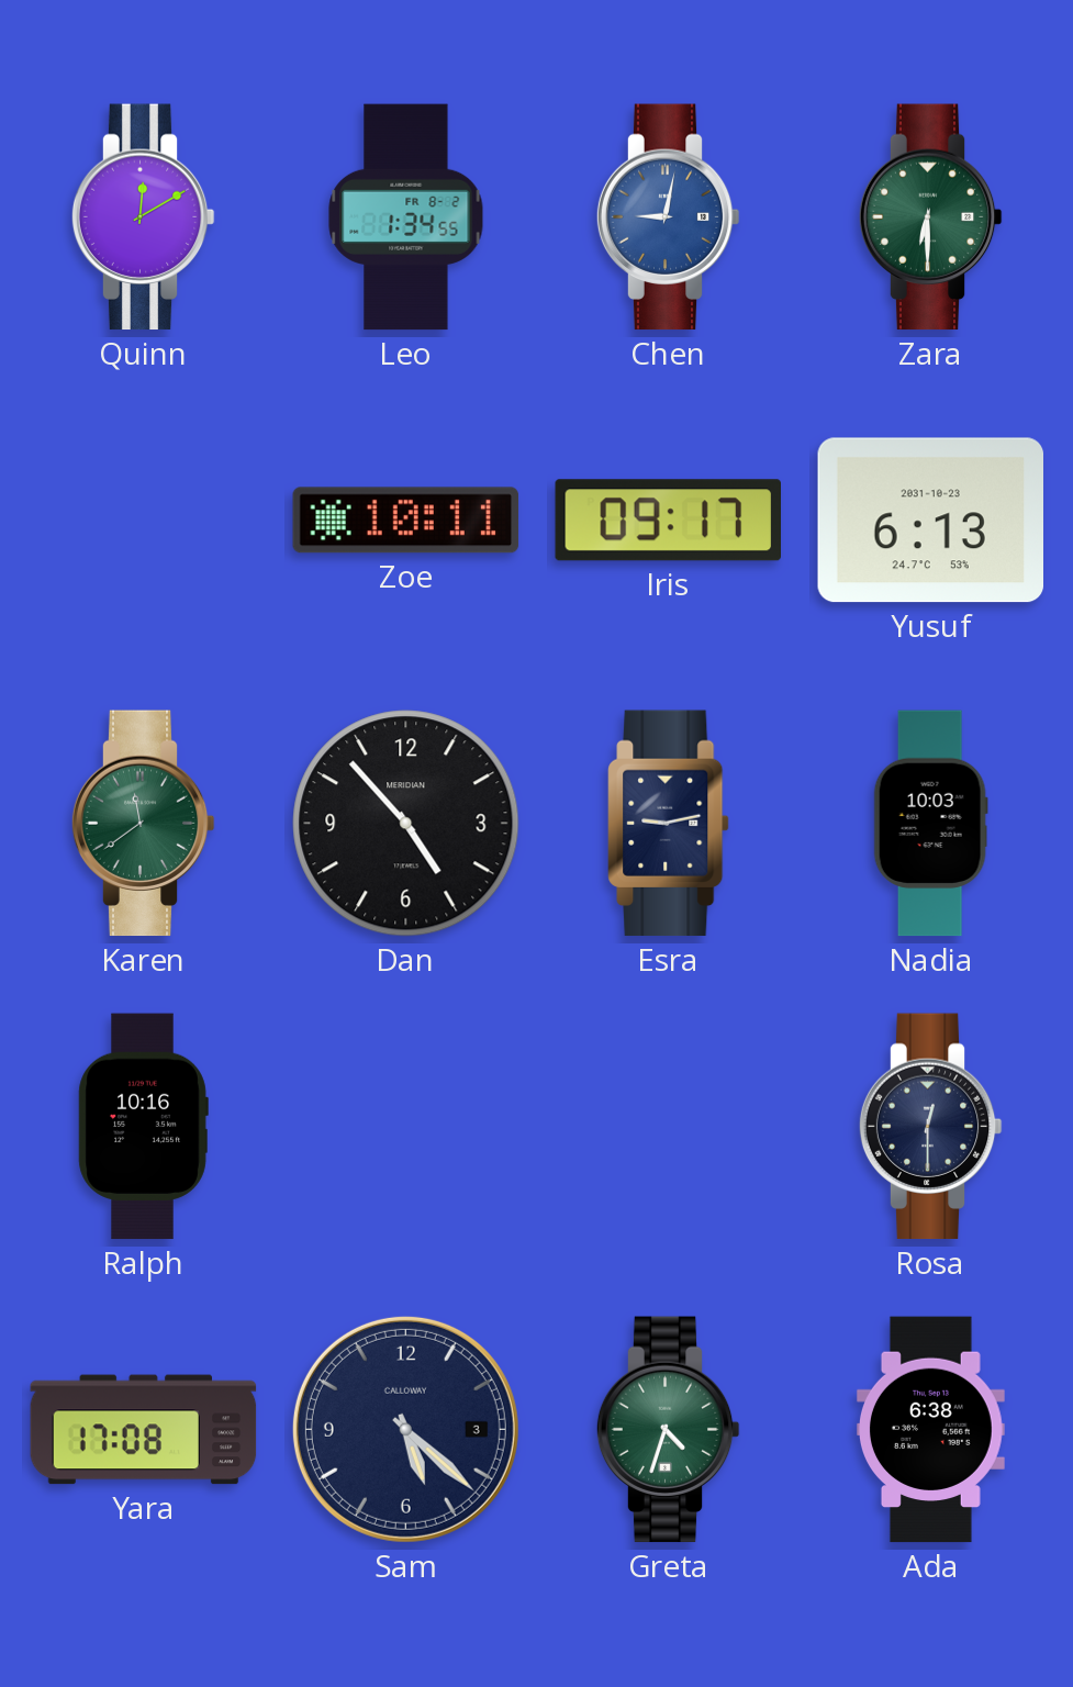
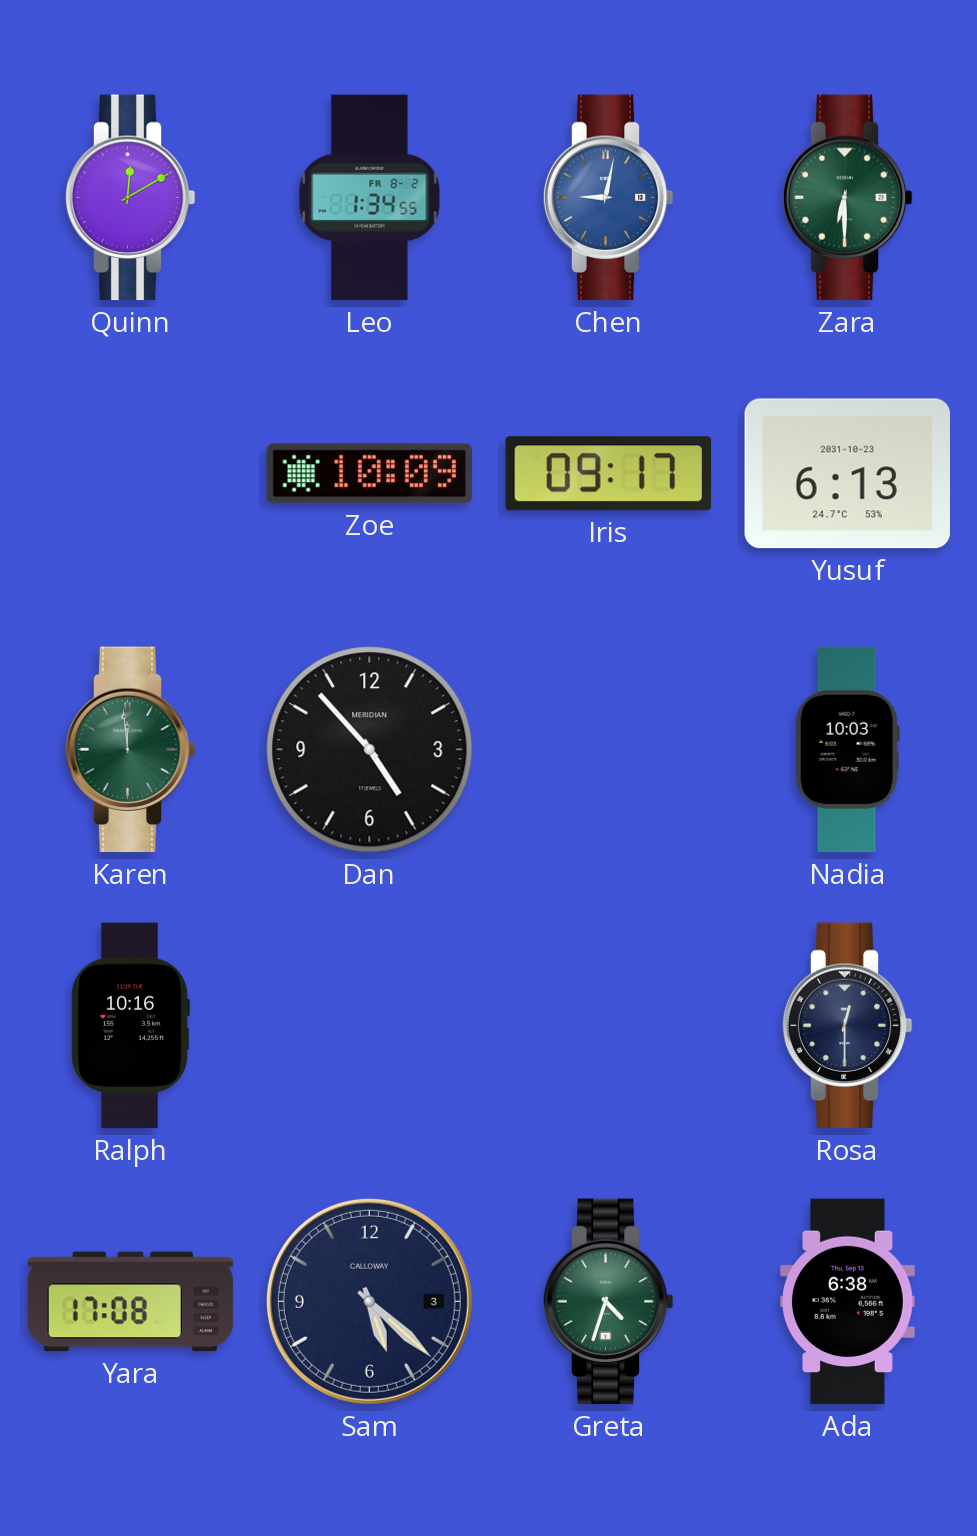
Zoe: 10:11 -> 10:09
Karen: 11:39 -> 11:59
Esra: 9:13 -> none
